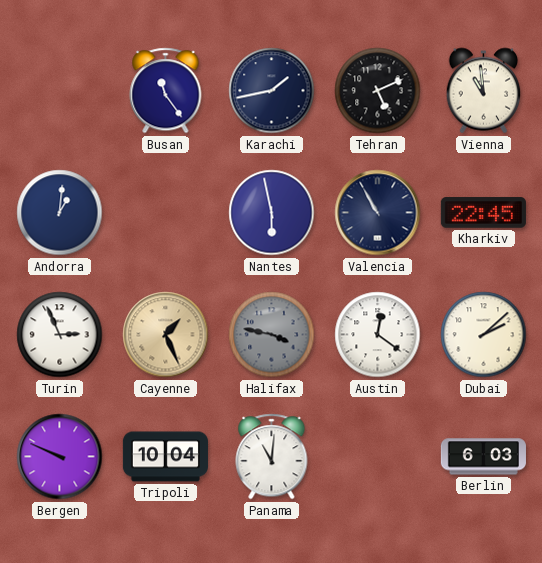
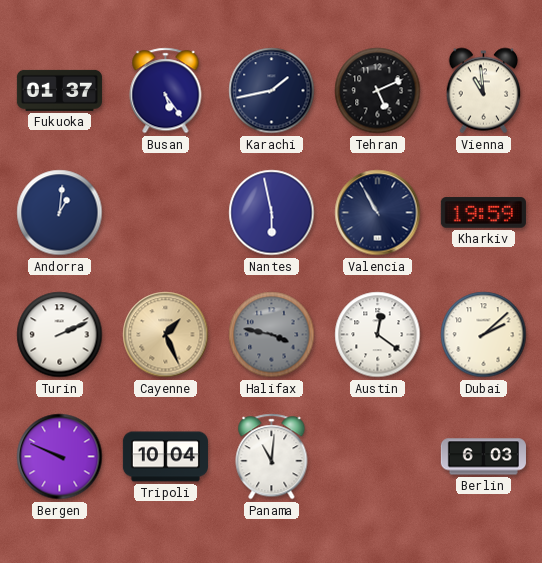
Fukuoka: none -> 01:37
Busan: 11:24 -> 5:24
Kharkiv: 22:45 -> 19:59
Turin: 2:56 -> 2:11
